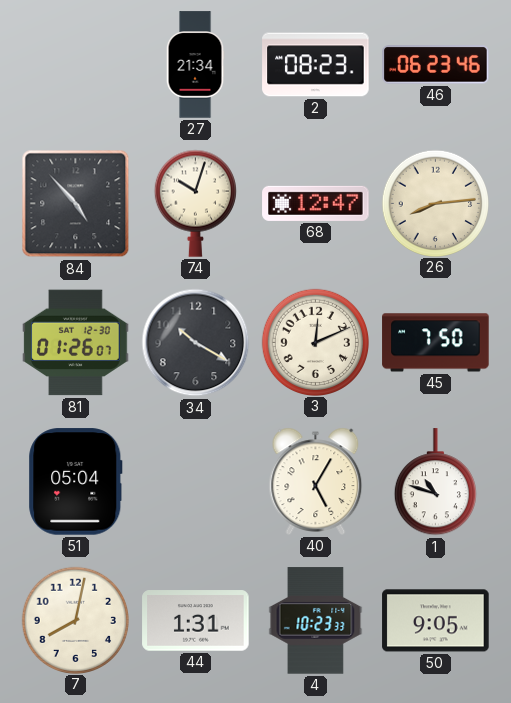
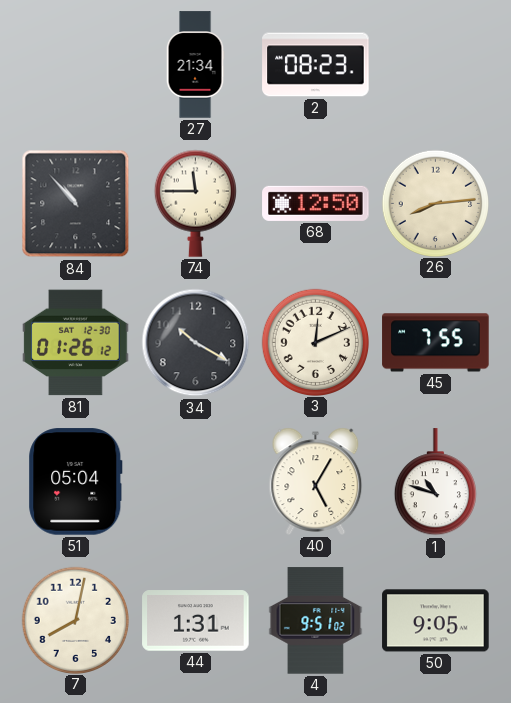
46: 06:23 -> none
84: 4:53 -> 10:53
74: 10:03 -> 11:45
68: 12:47 -> 12:50
81: 01:26:07 -> 01:26:12
45: 7:50 -> 7:55
4: 10:23 -> 9:51
